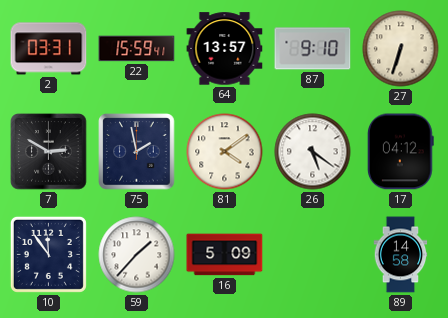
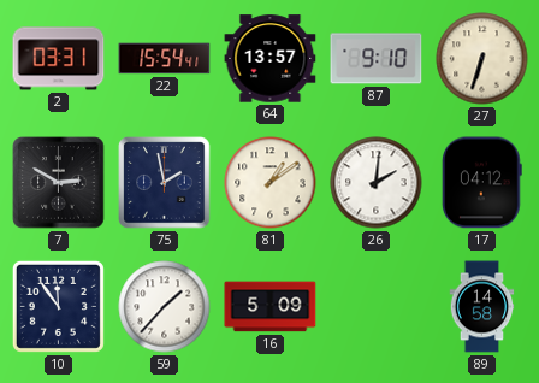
22: 15:59 -> 15:54
81: 4:09 -> 1:09
26: 5:21 -> 2:01
